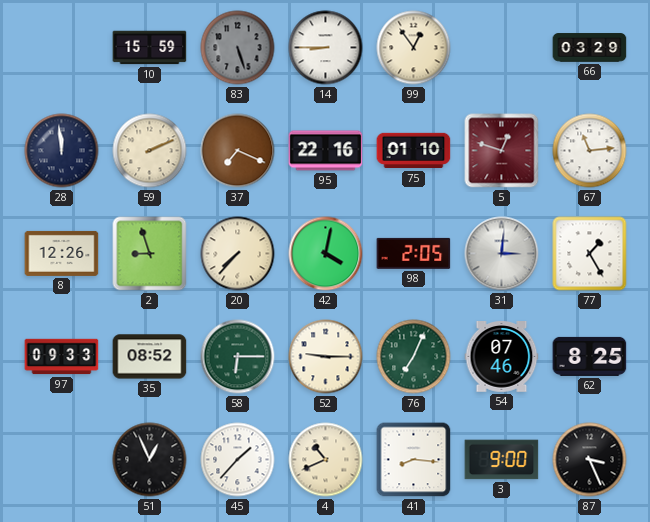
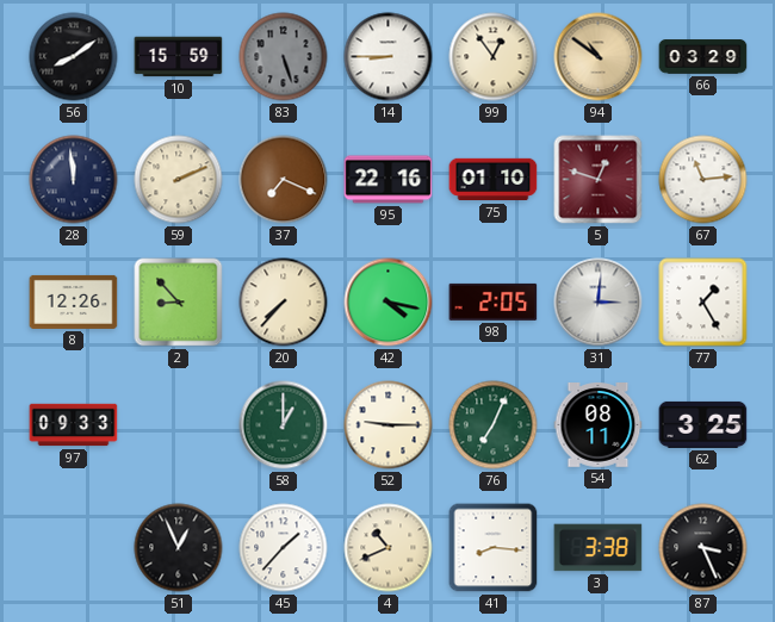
56: none -> 8:09
94: none -> 10:51
2: 8:57 -> 8:53
42: 4:02 -> 4:17
35: 08:52 -> none
58: 6:15 -> 1:00
54: 07:46 -> 08:11
62: 8:25 -> 3:25
3: 9:00 -> 3:38
